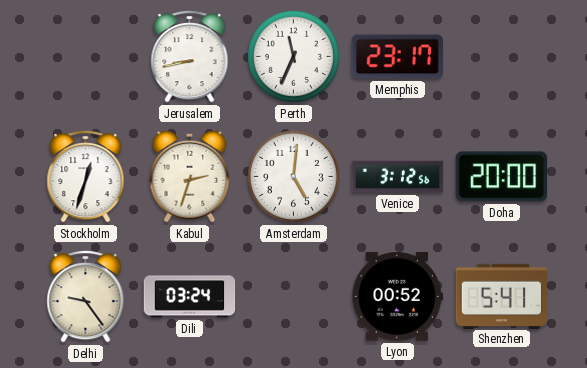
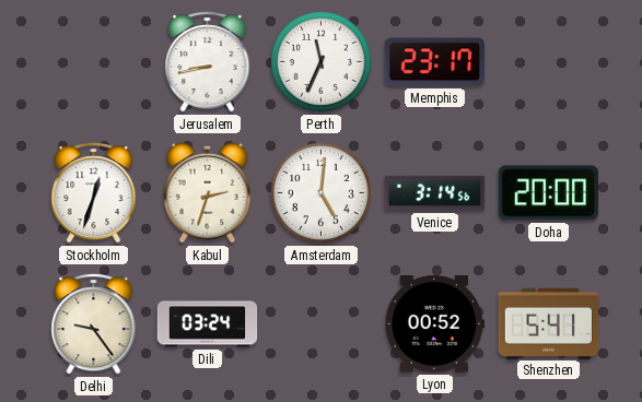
Venice: 3:12 -> 3:14
